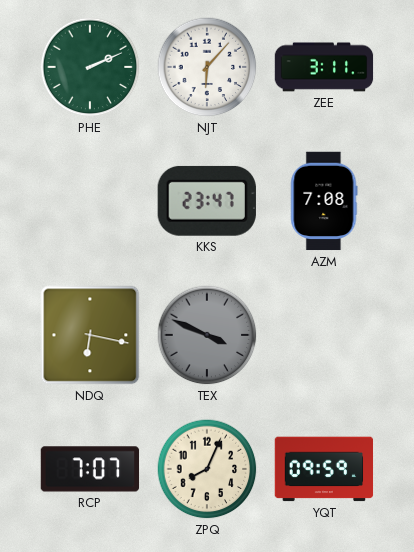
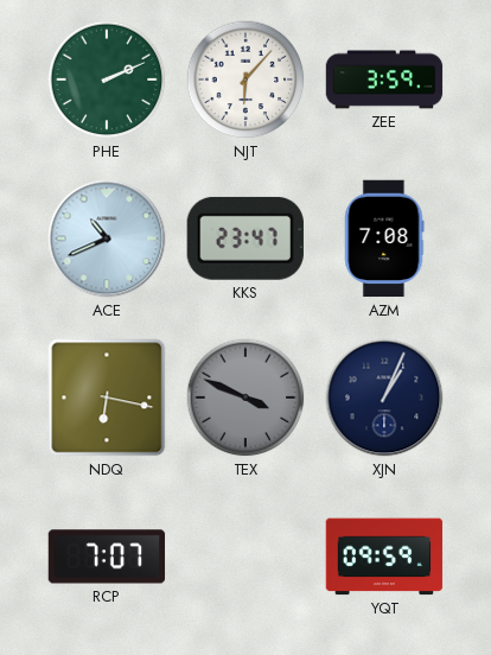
ZEE: 3:11 -> 3:59
ACE: none -> 10:41
XJN: none -> 1:04
ZPQ: 8:04 -> none
